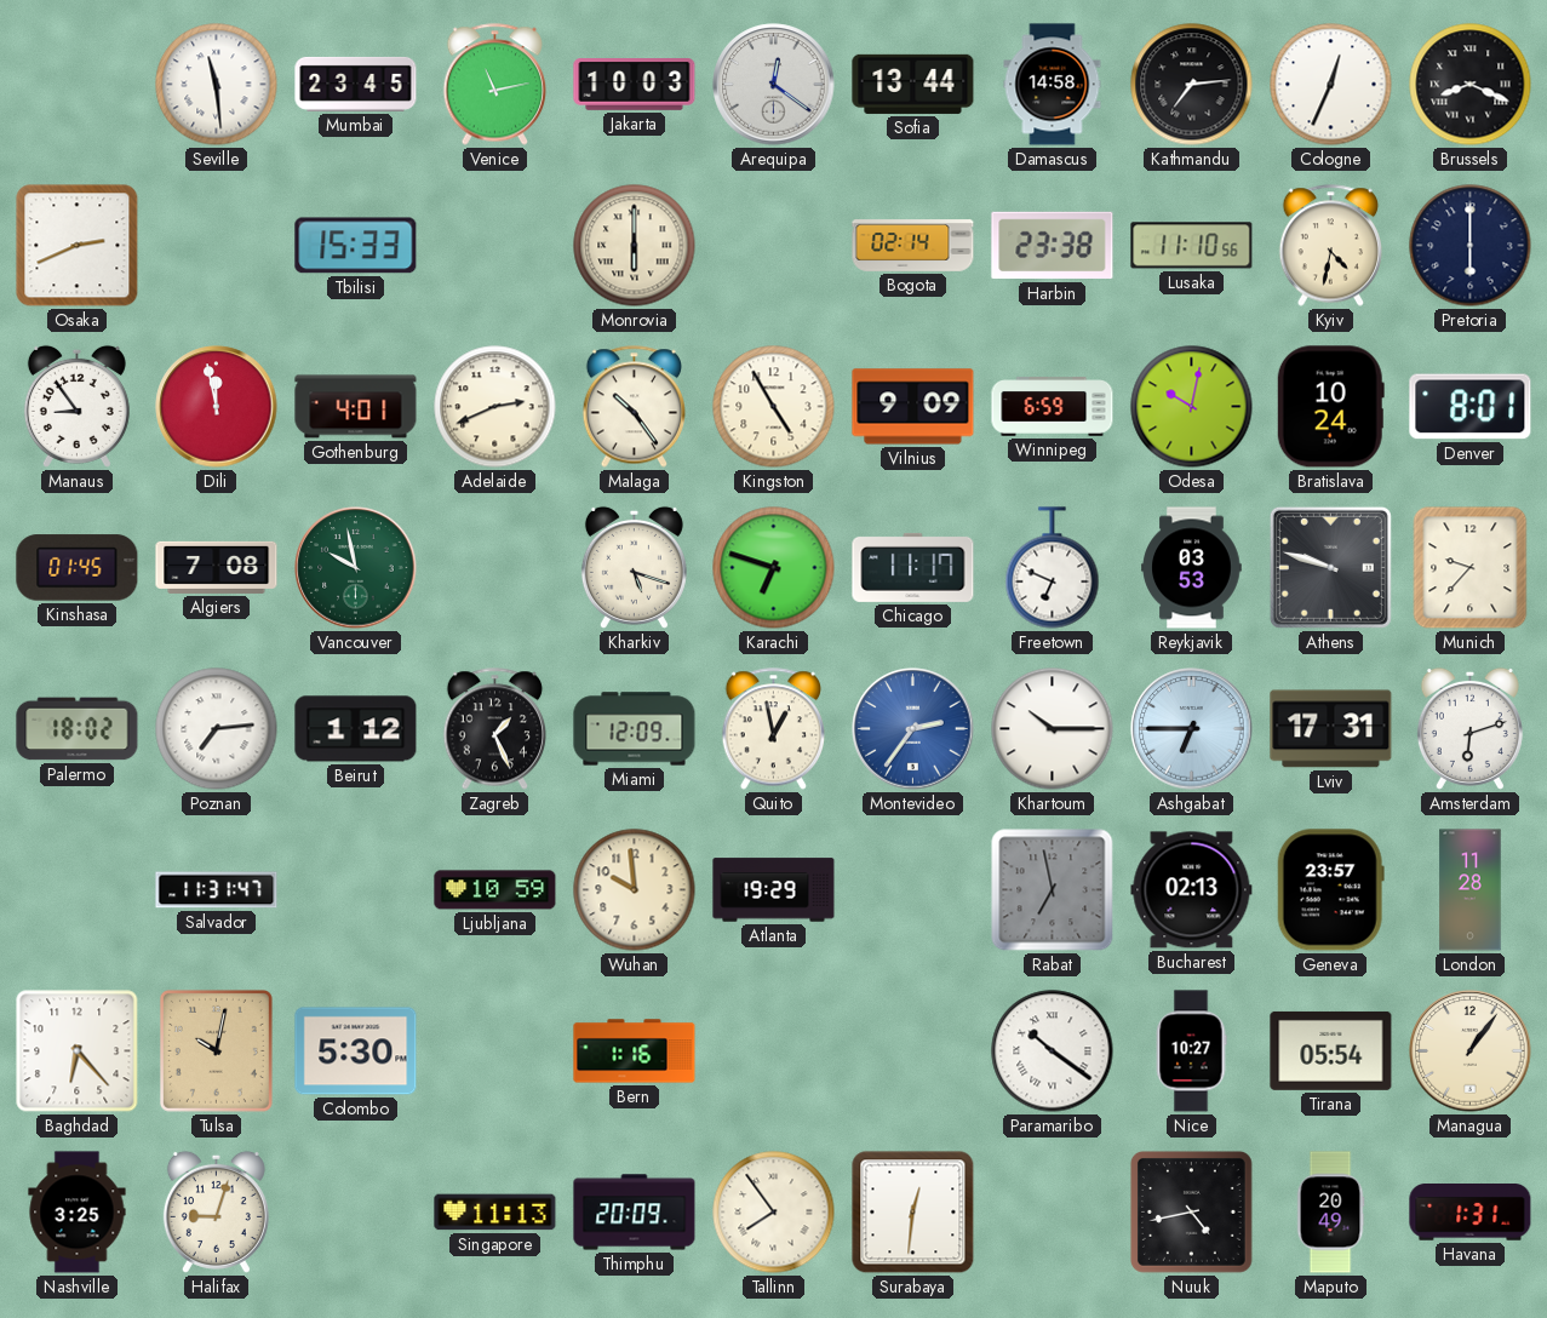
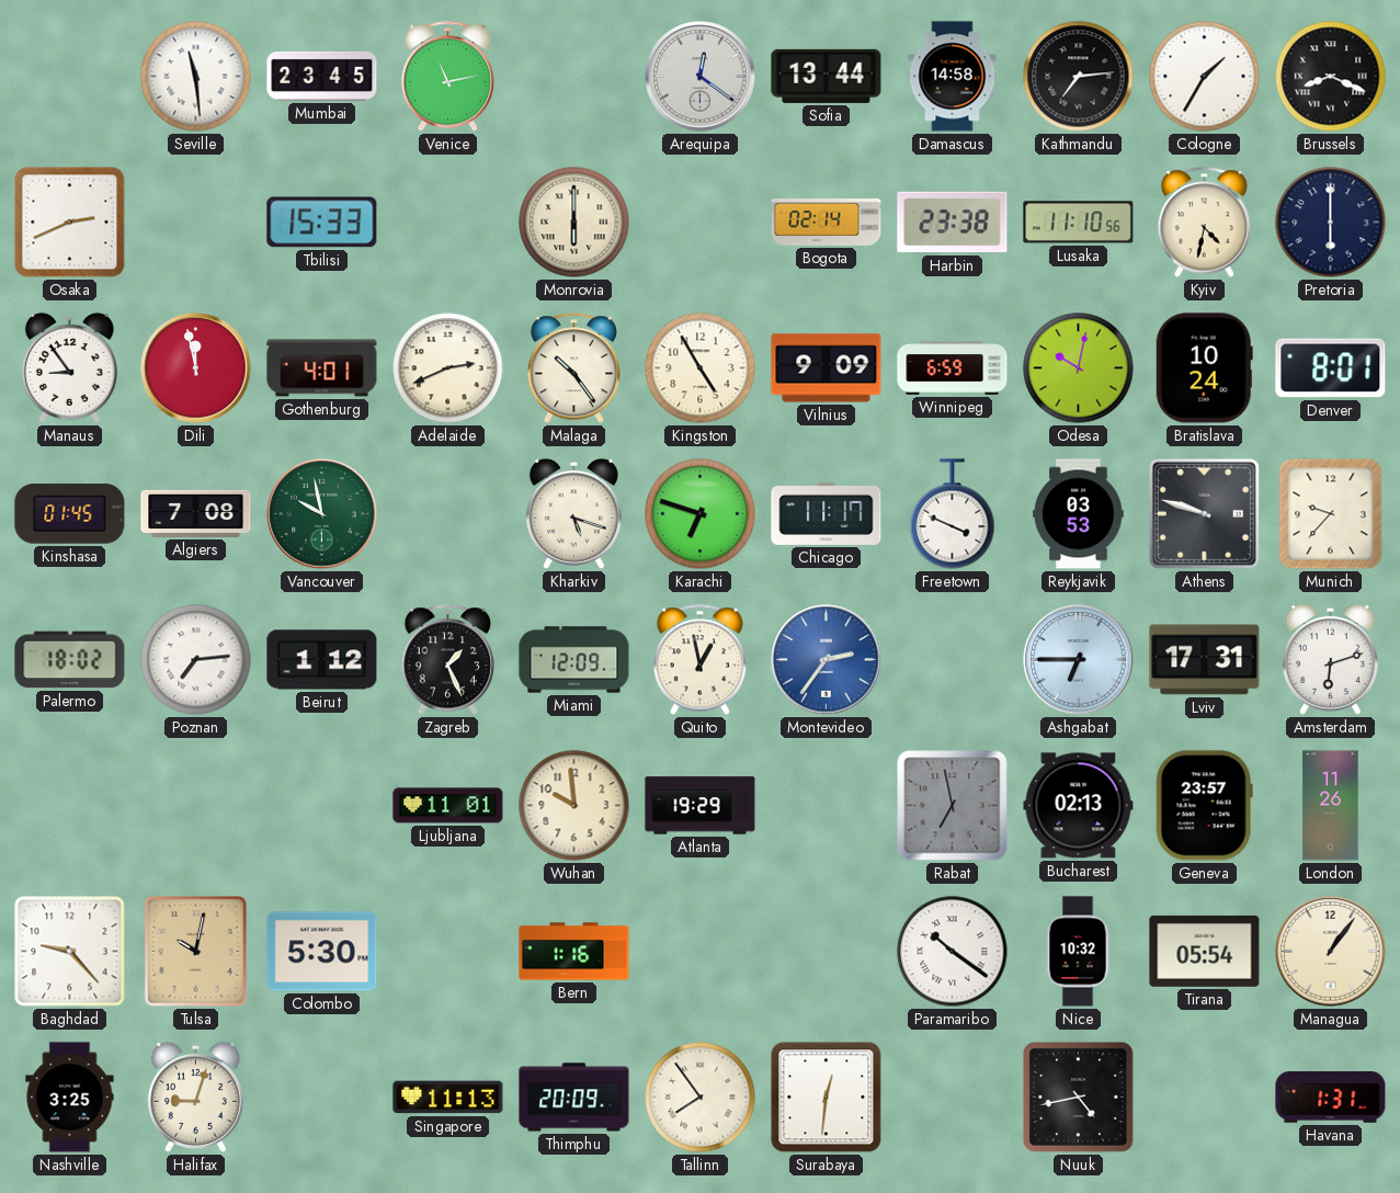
Jakarta: 10:03 -> none
Cologne: 12:34 -> 1:35
Freetown: 6:49 -> 3:49
Khartoum: 10:15 -> none
Salvador: 11:31 -> none
Ljubljana: 10:59 -> 11:01
London: 11:28 -> 11:26
Baghdad: 6:23 -> 9:23
Nice: 10:27 -> 10:32
Maputo: 20:49 -> none
